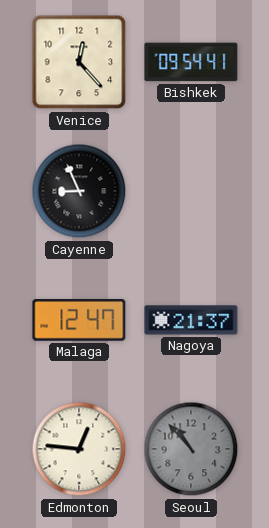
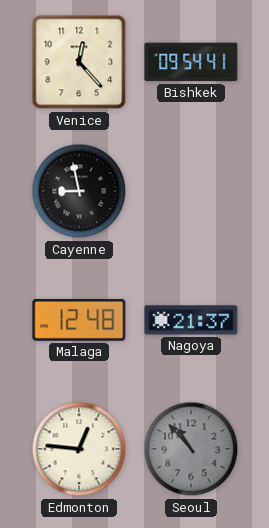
Cayenne: 8:56 -> 8:58
Malaga: 12:47 -> 12:48
